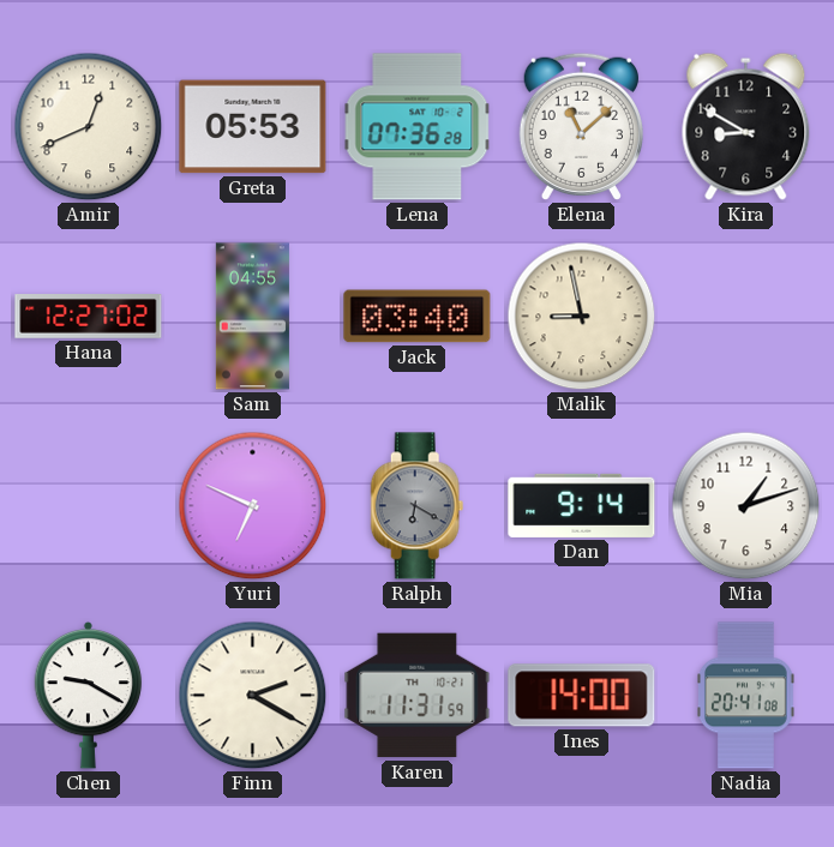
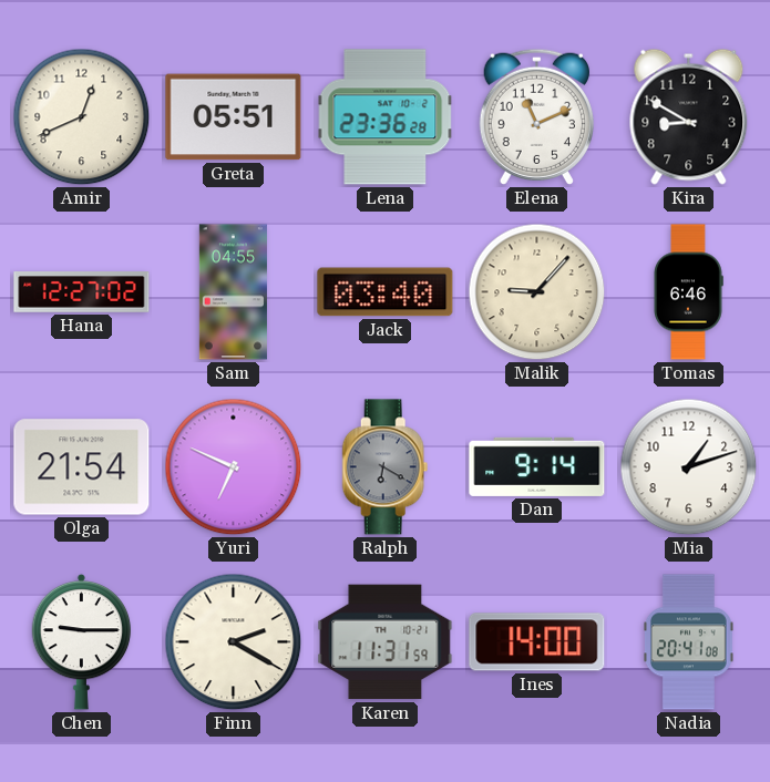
Greta: 05:53 -> 05:51
Lena: 07:36 -> 23:36
Elena: 11:08 -> 11:11
Malik: 8:58 -> 9:07
Tomas: none -> 6:46
Olga: none -> 21:54
Chen: 9:20 -> 9:15
